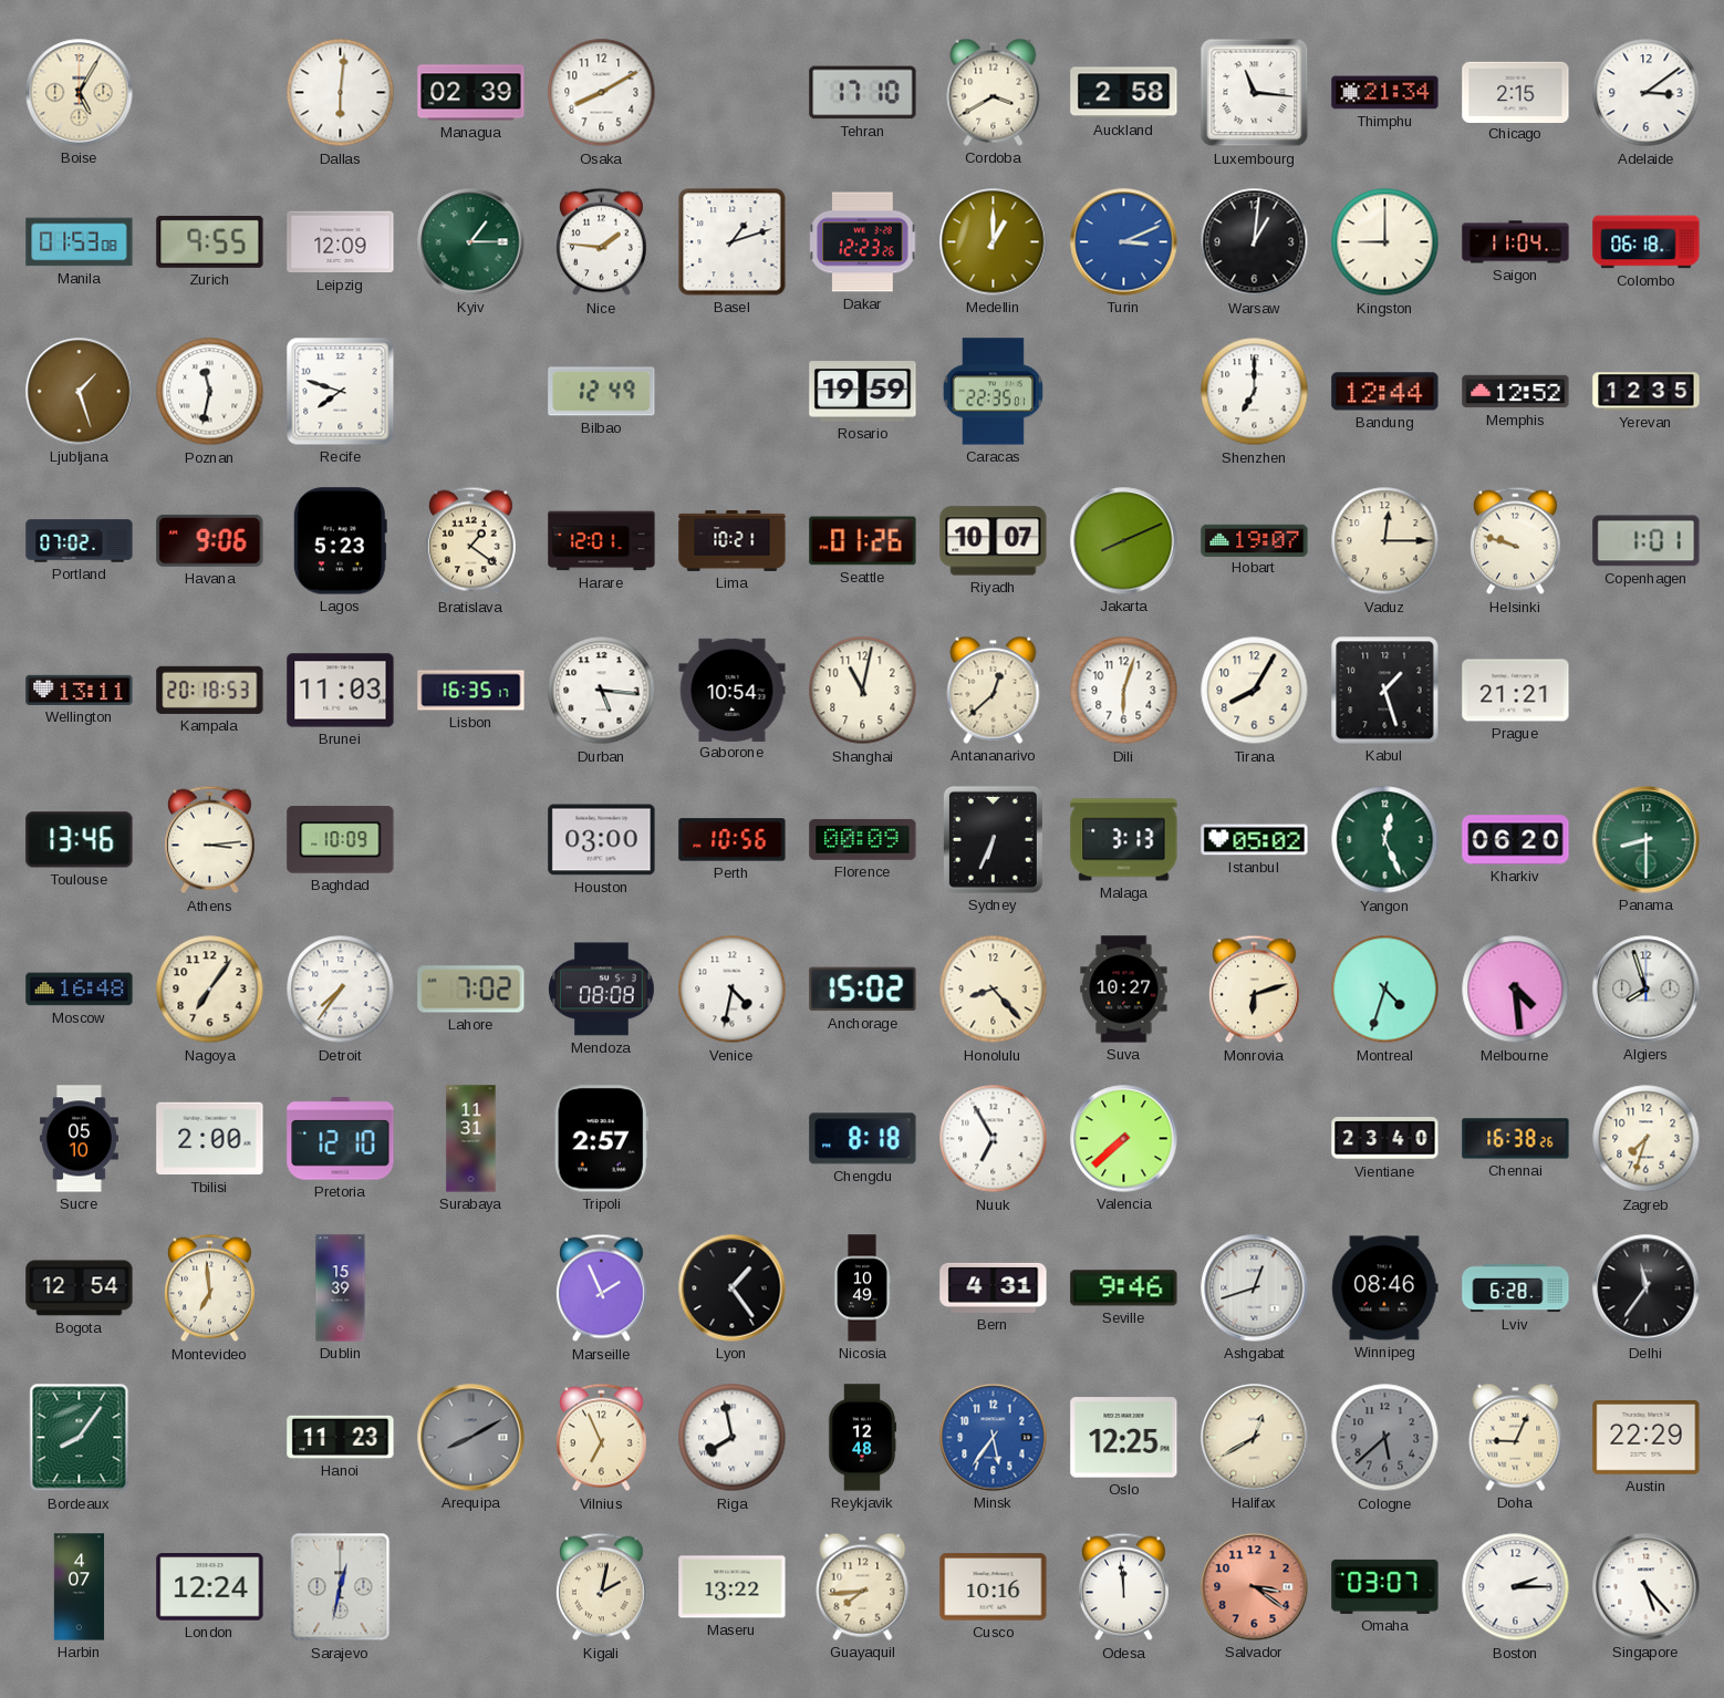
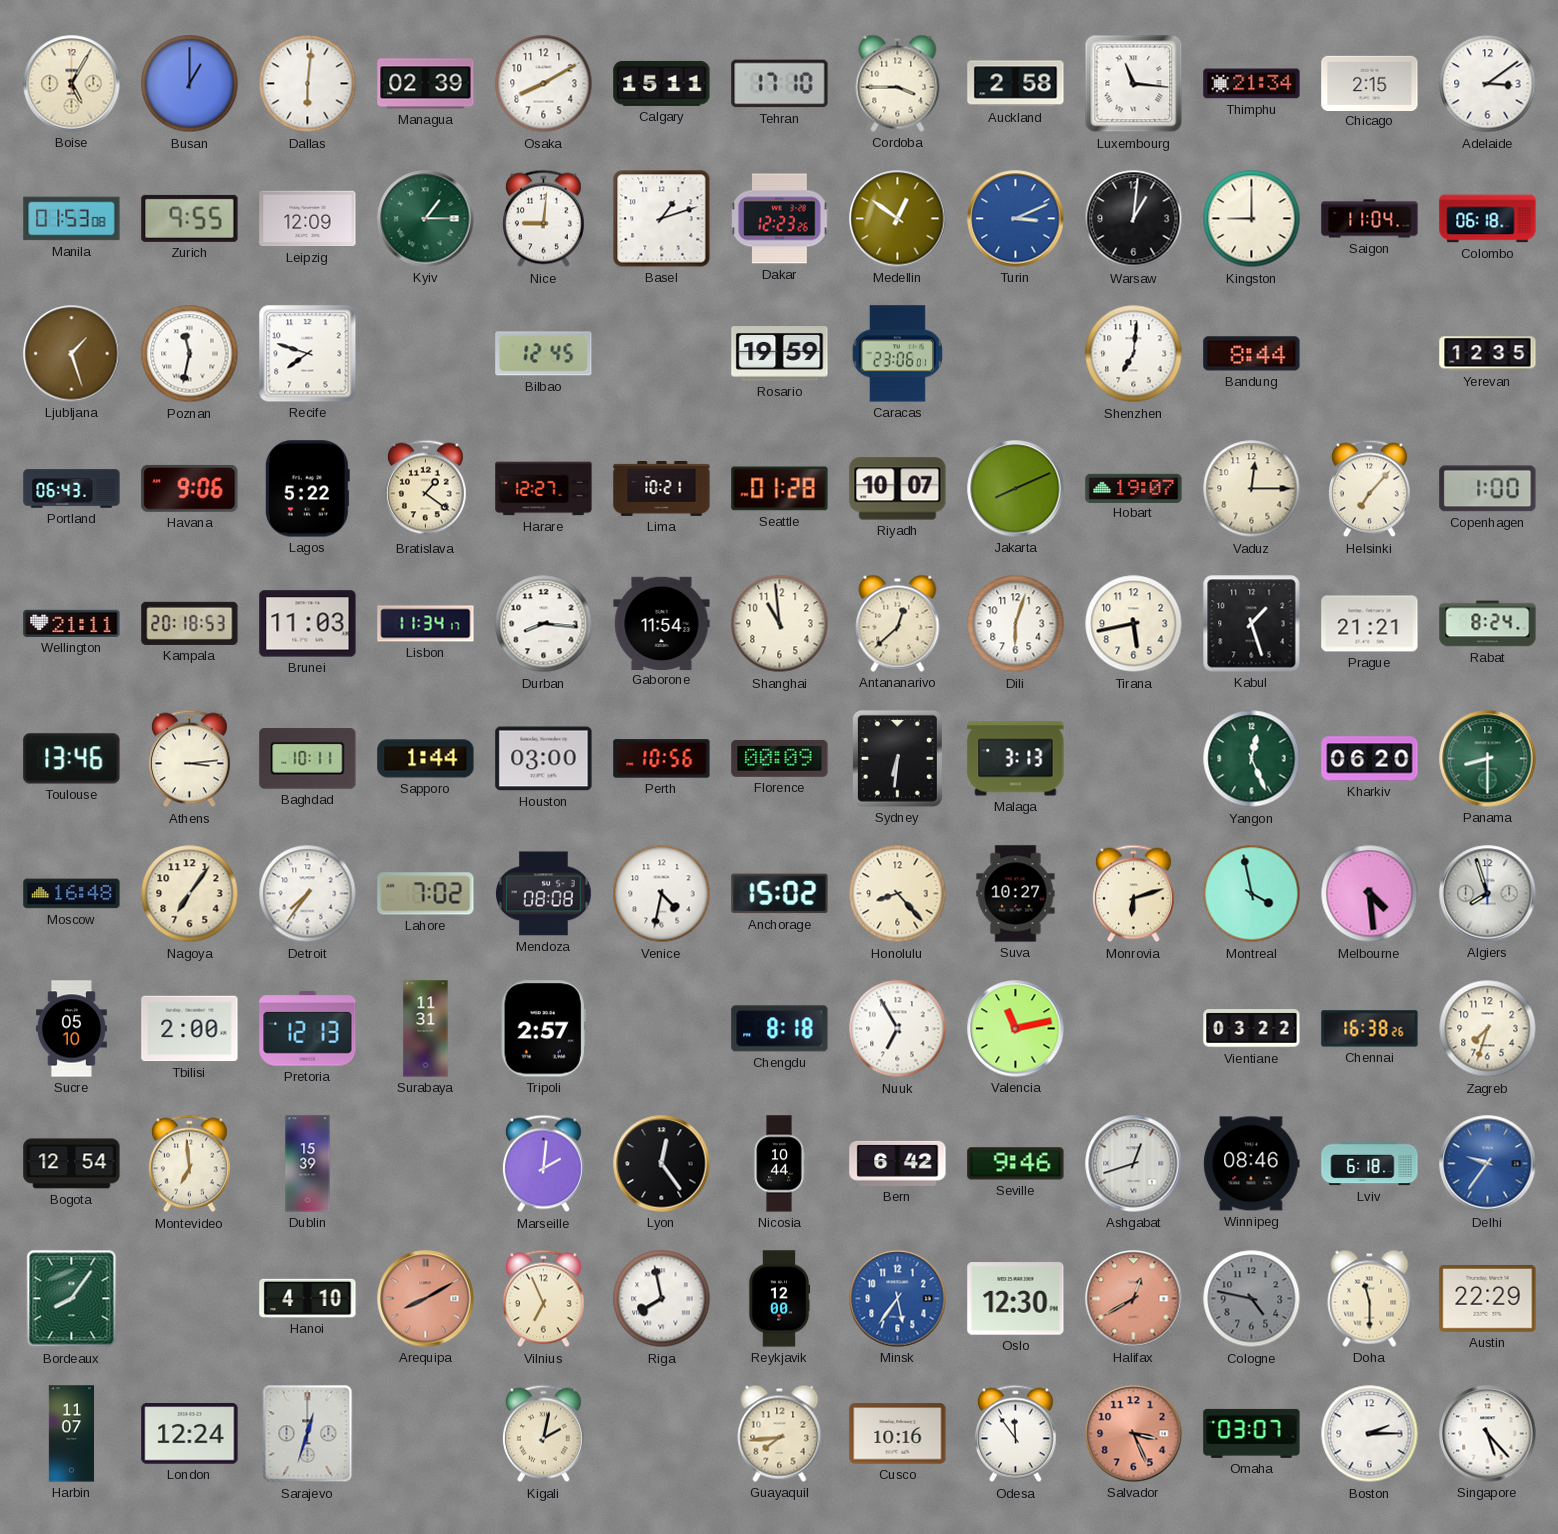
Busan: none -> 1:00
Calgary: none -> 15:11
Cordoba: 3:40 -> 3:45
Nice: 1:46 -> 9:01
Medellin: 1:00 -> 12:51
Bilbao: 12:49 -> 12:45
Caracas: 22:35 -> 23:06
Shenzhen: 7:00 -> 7:01
Bandung: 12:44 -> 8:44
Memphis: 12:52 -> none
Portland: 07:02 -> 06:43
Lagos: 5:23 -> 5:22
Harare: 12:01 -> 12:27
Seattle: 01:26 -> 01:28
Helsinki: 9:48 -> 7:07
Copenhagen: 1:01 -> 1:00
Wellington: 13:11 -> 21:11
Lisbon: 16:35 -> 11:34
Durban: 5:16 -> 8:16
Gaborone: 10:54 -> 11:54
Shanghai: 11:02 -> 10:59
Tirana: 8:05 -> 5:43
Rabat: none -> 8:24
Baghdad: 10:09 -> 10:11
Sapporo: none -> 1:44
Sydney: 6:34 -> 6:31
Istanbul: 05:02 -> none
Montreal: 4:33 -> 3:58
Pretoria: 12:10 -> 12:13
Valencia: 7:38 -> 11:13
Vientiane: 23:40 -> 03:22
Marseille: 1:56 -> 2:01
Lyon: 1:24 -> 12:24
Nicosia: 10:49 -> 10:44
Bern: 4:31 -> 6:42
Lviv: 6:28 -> 6:18
Delhi: 11:36 -> 9:36
Delhi dial: black -> blue
Hanoi: 11:23 -> 4:10
Arequipa dial: grey -> salmon
Reykjavik: 12:48 -> 12:00
Oslo: 12:25 -> 12:30
Halifax dial: cream -> salmon
Cologne: 5:38 -> 4:47
Doha: 9:04 -> 11:30
Harbin: 4:07 -> 11:07
Sarajevo: 12:32 -> 12:33
Maseru: 13:22 -> none
Odesa: 11:59 -> 11:54
Salvador: 3:21 -> 3:26
